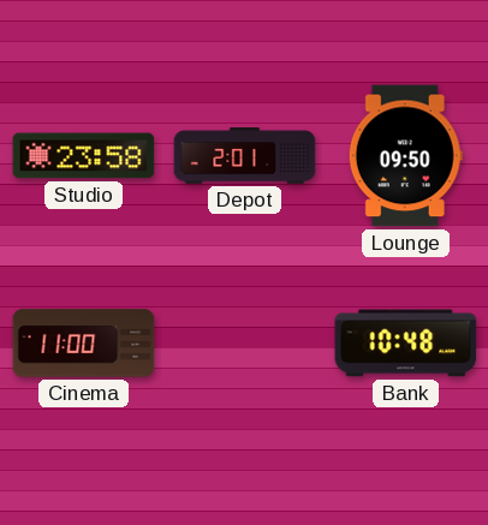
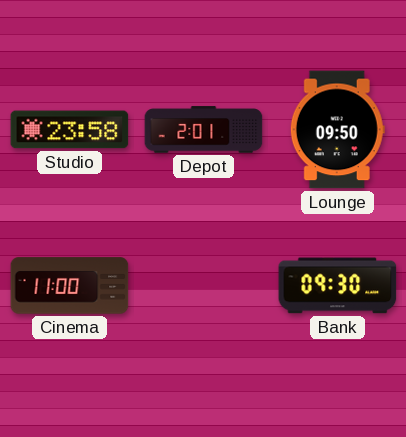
Bank: 10:48 -> 09:30
